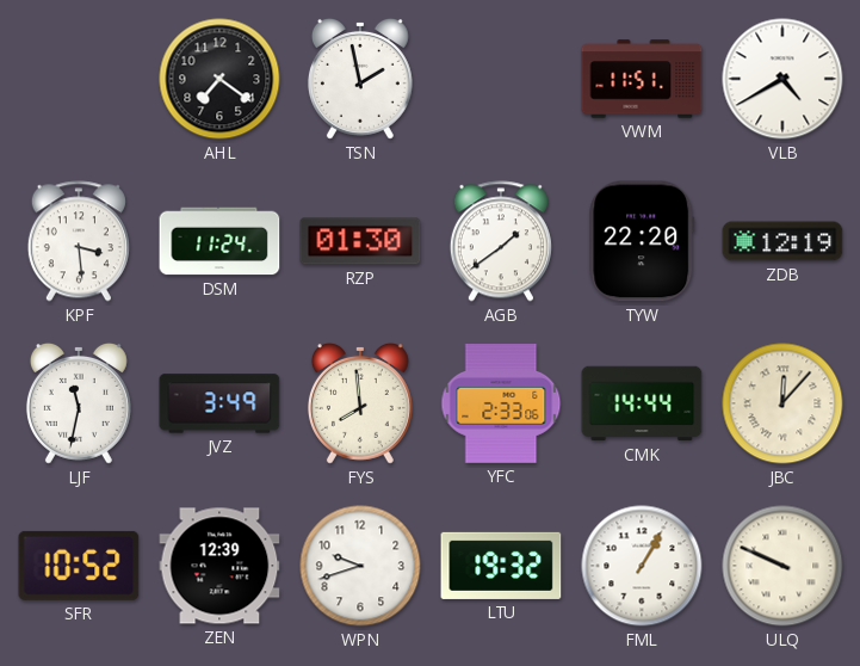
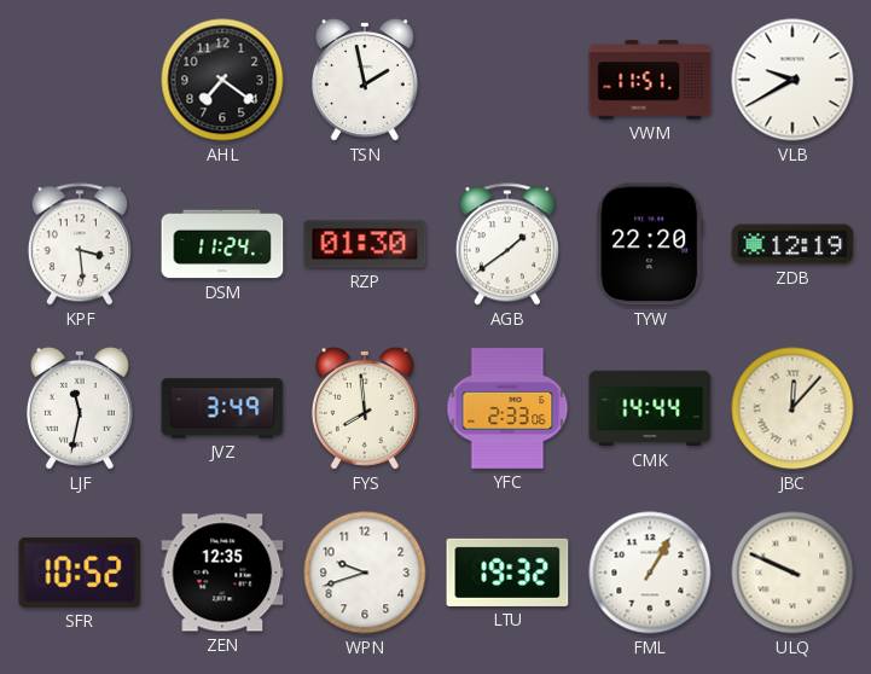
VLB: 4:40 -> 9:40
ZEN: 12:39 -> 12:35
